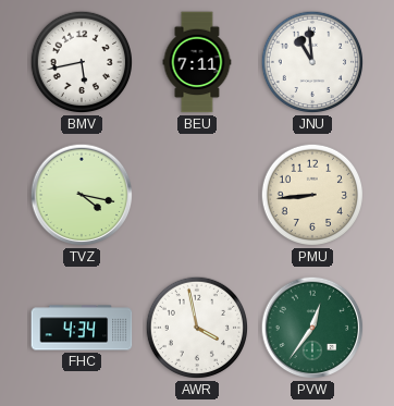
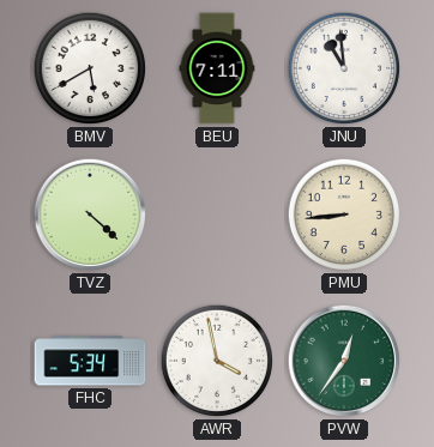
BMV: 5:43 -> 5:40
TVZ: 4:17 -> 4:22
FHC: 4:34 -> 5:34
